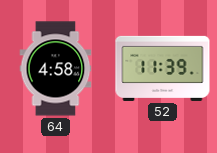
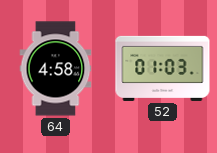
52: 11:39 -> 01:03
